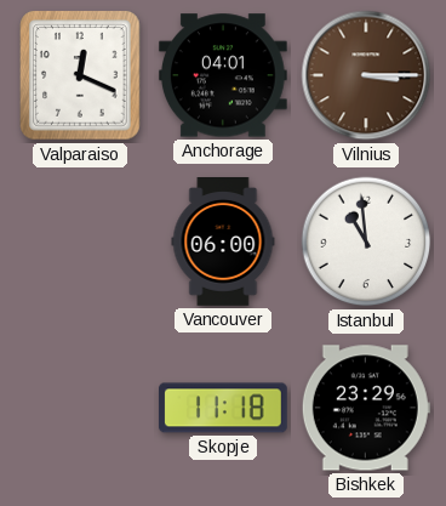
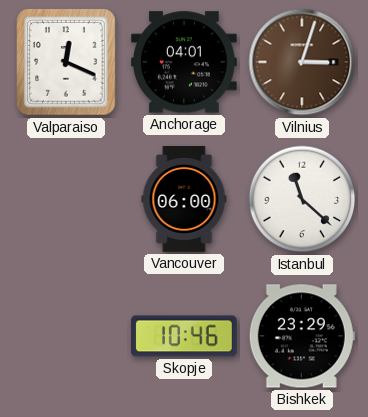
Vilnius: 3:15 -> 3:03
Istanbul: 10:59 -> 11:22
Skopje: 11:18 -> 10:46
